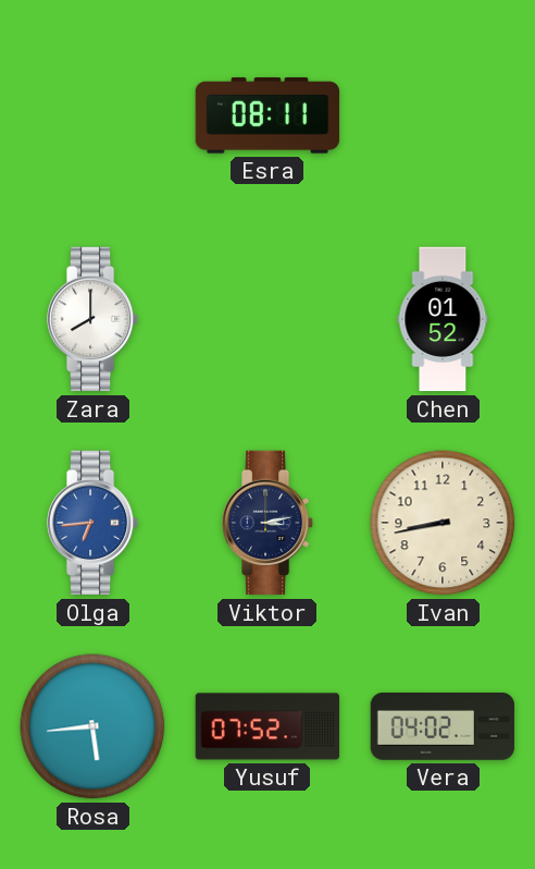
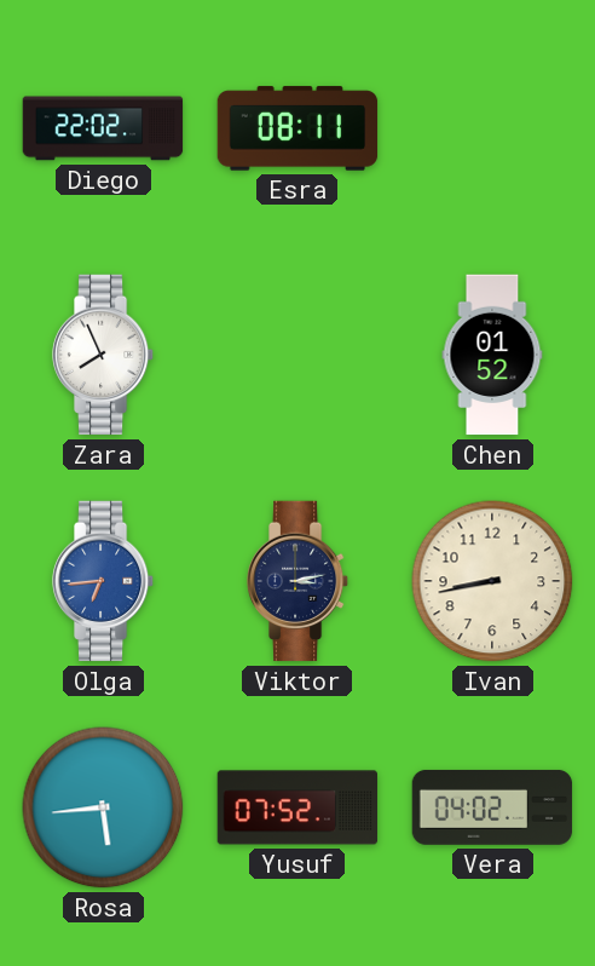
Diego: none -> 22:02
Zara: 8:00 -> 7:56
